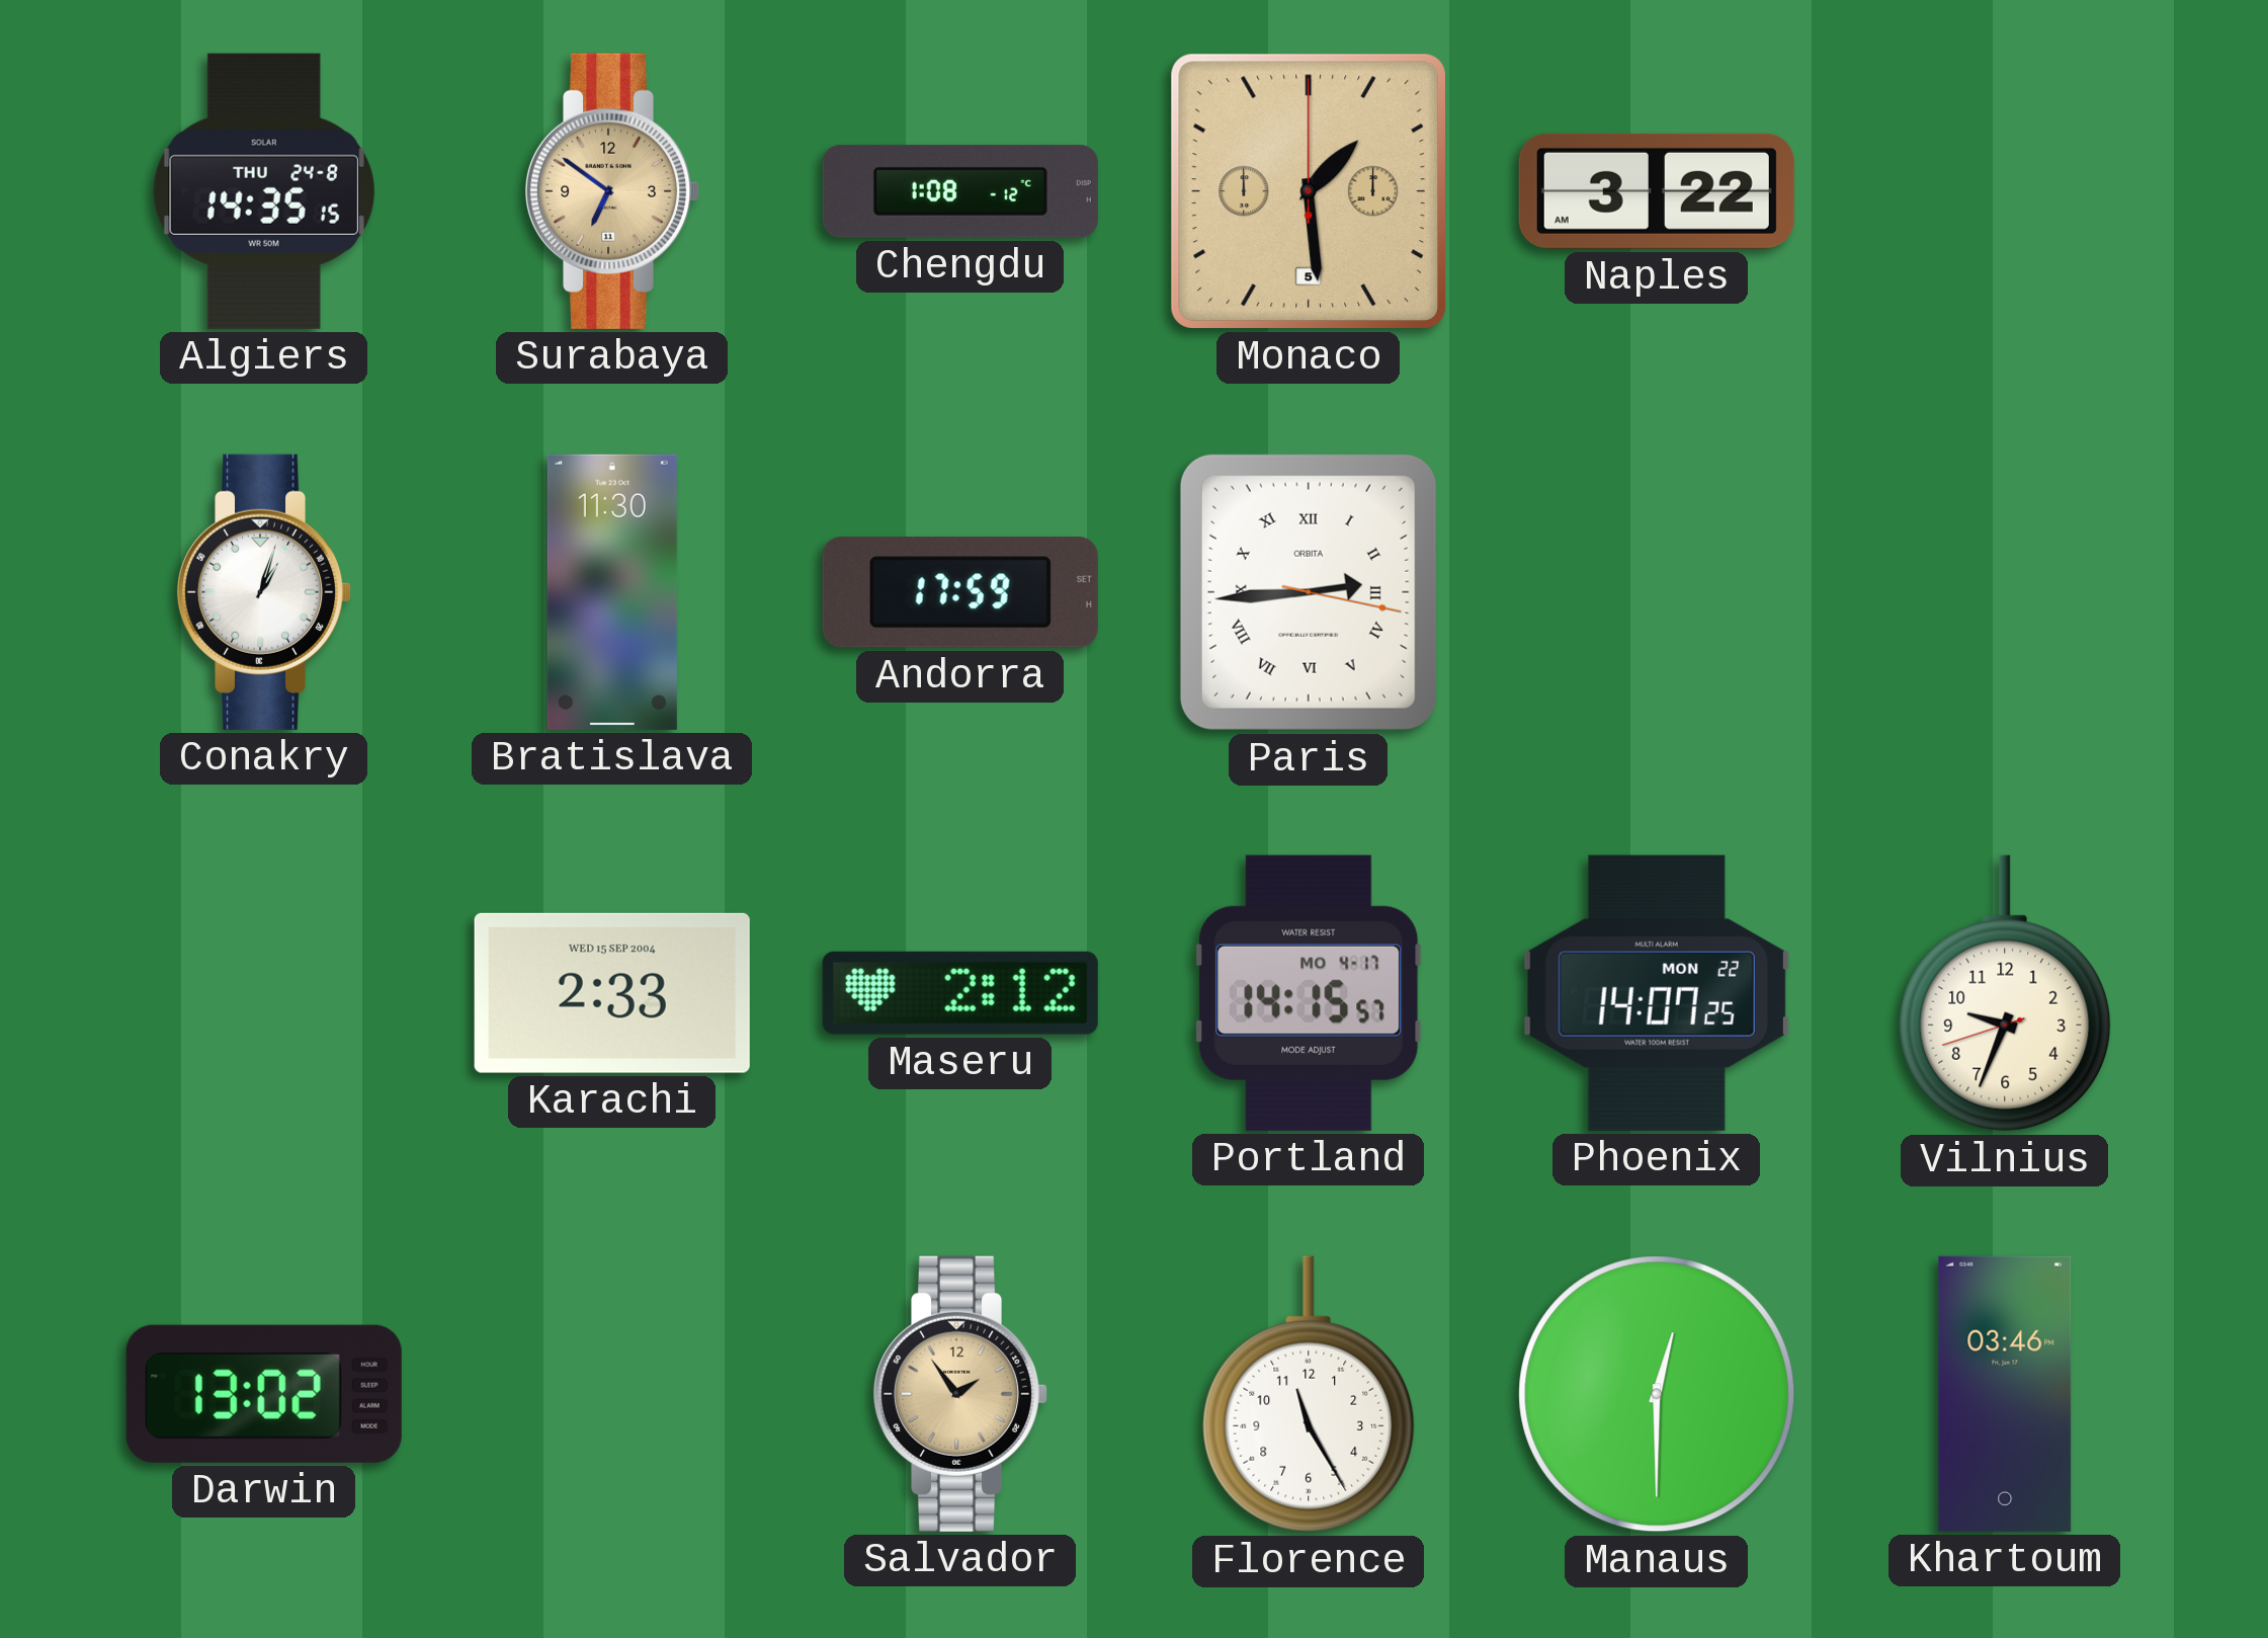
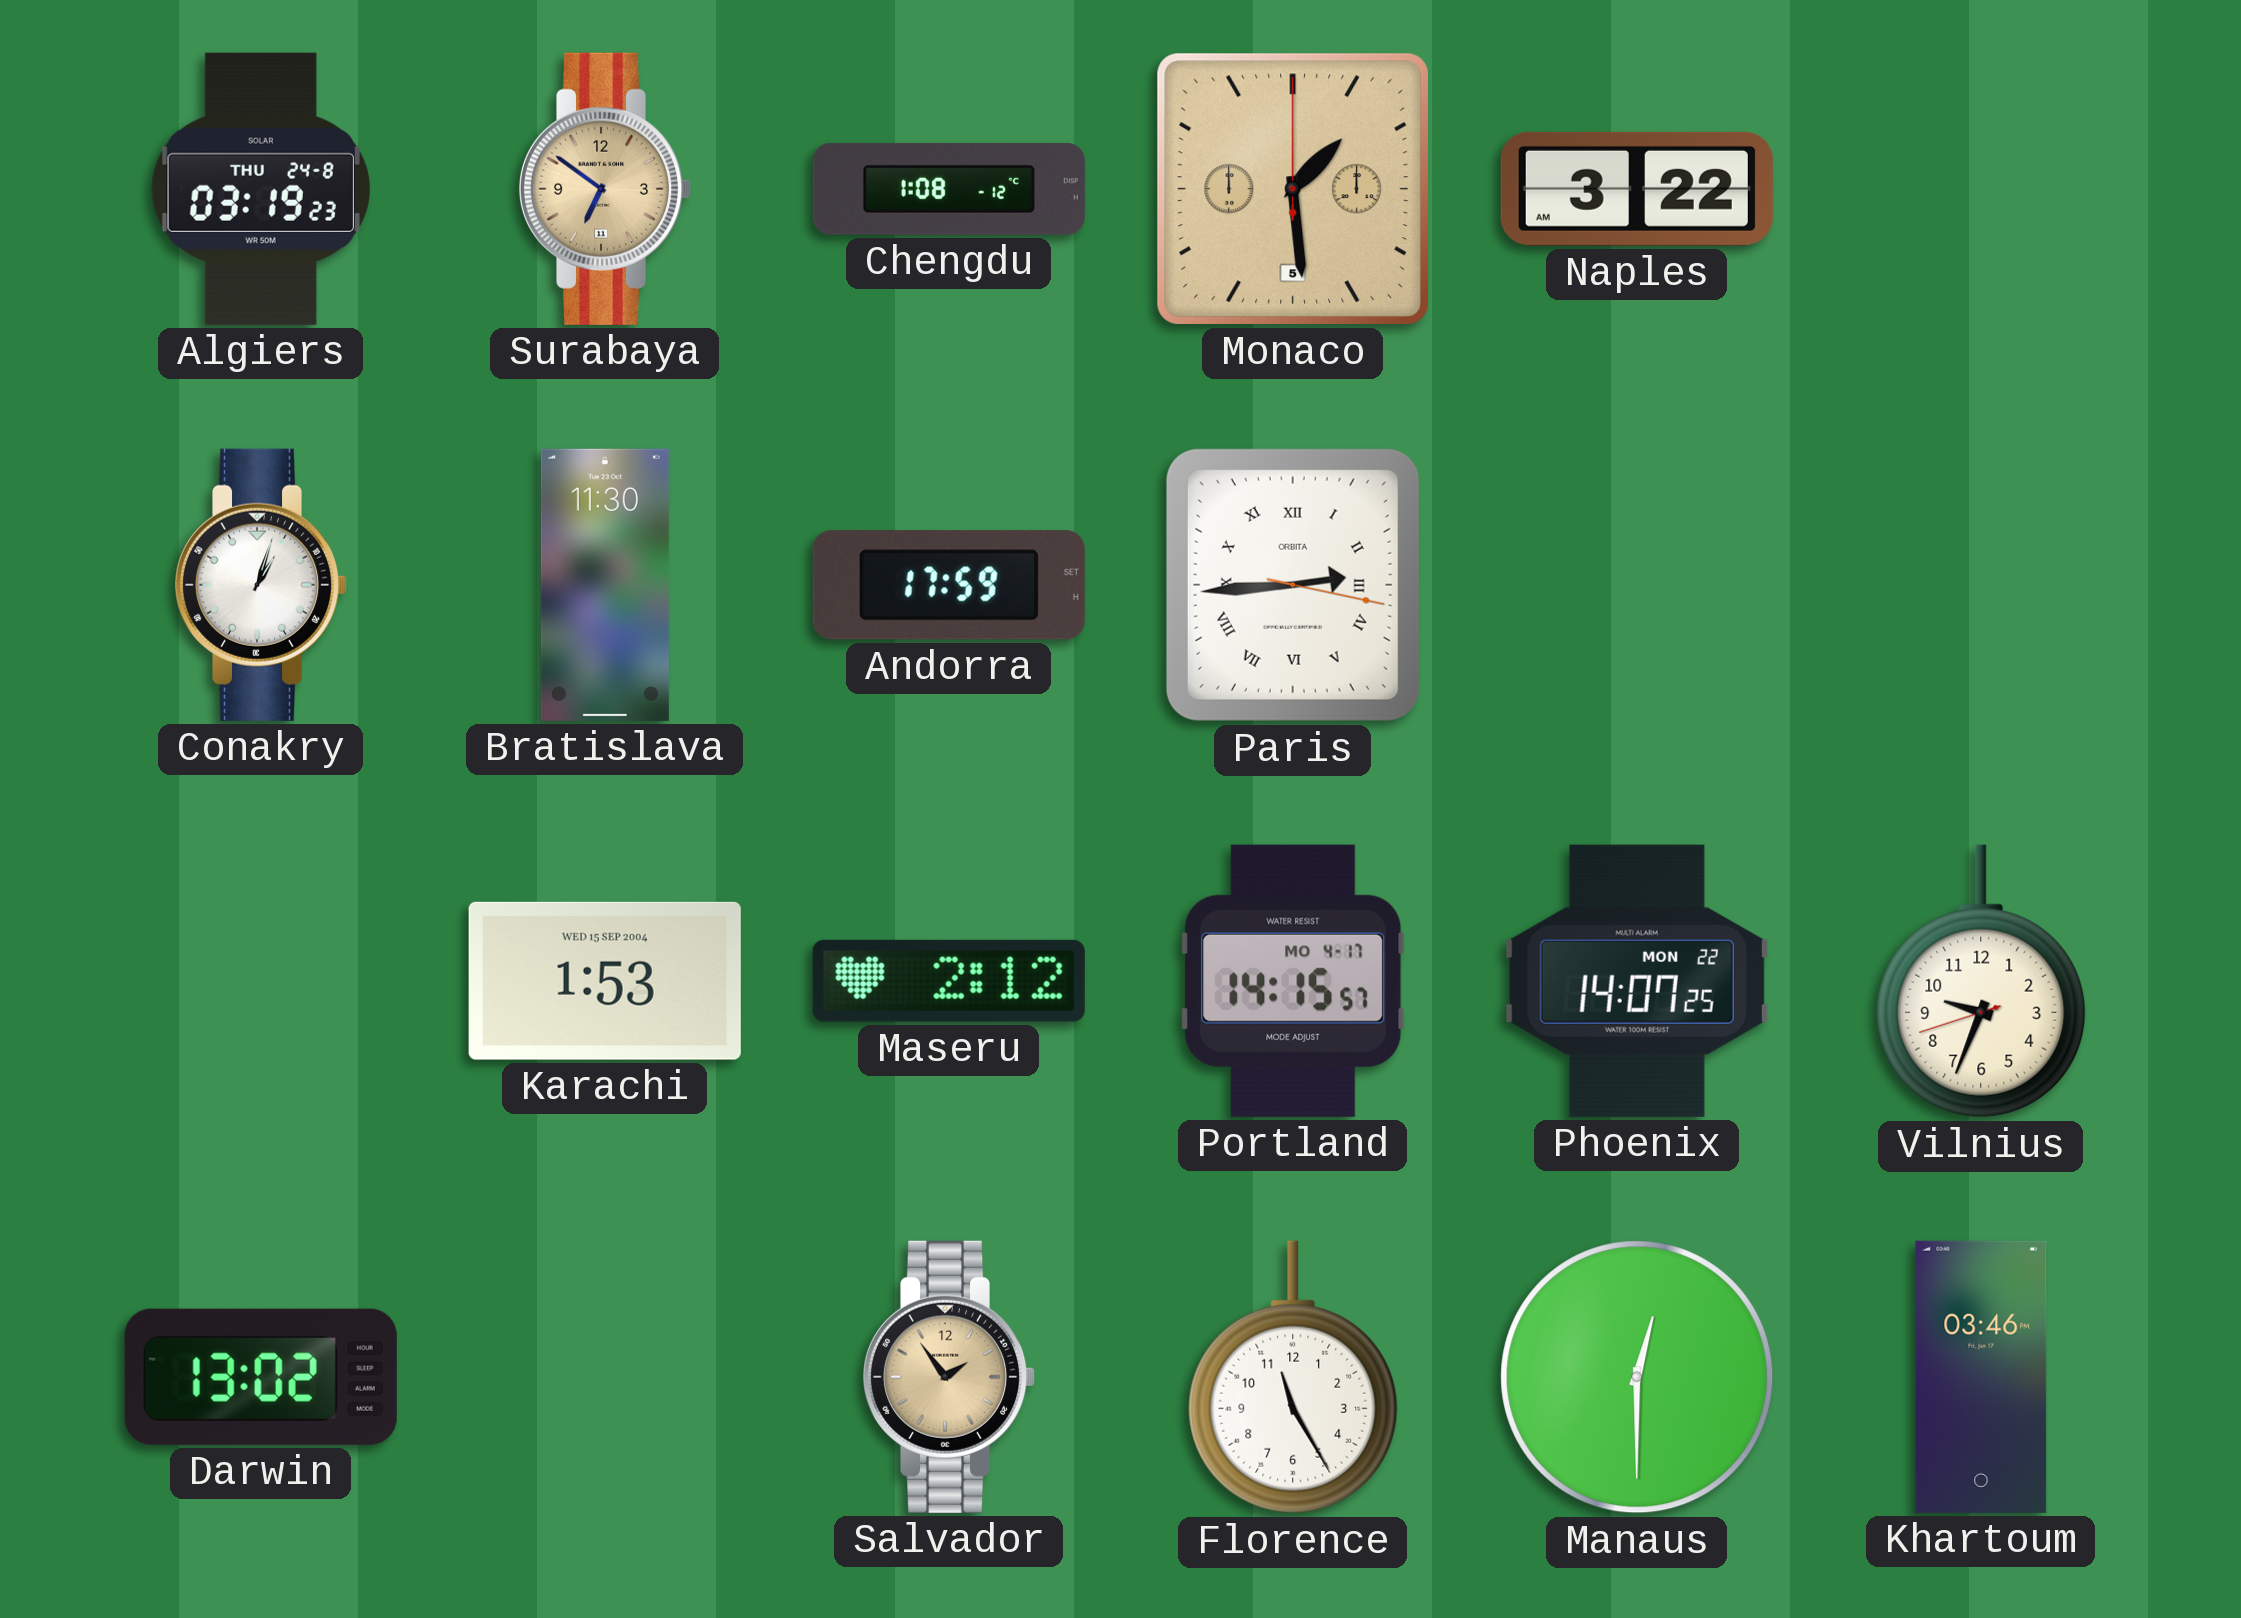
Algiers: 14:35 -> 03:19
Karachi: 2:33 -> 1:53
